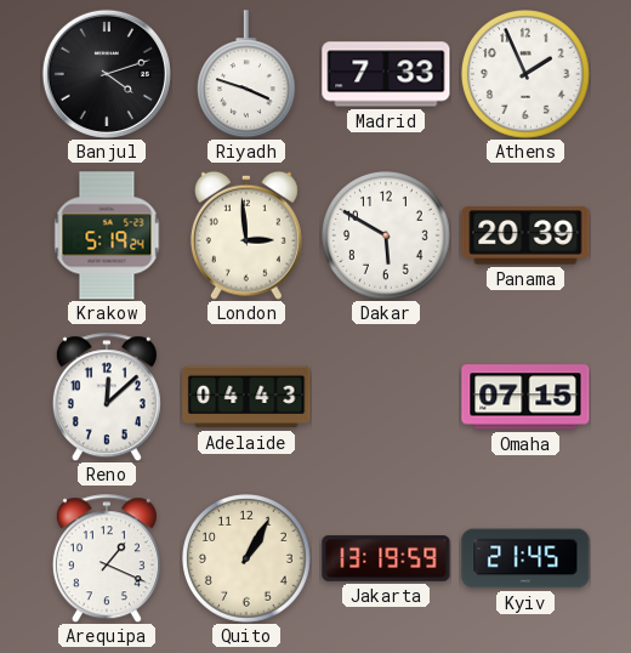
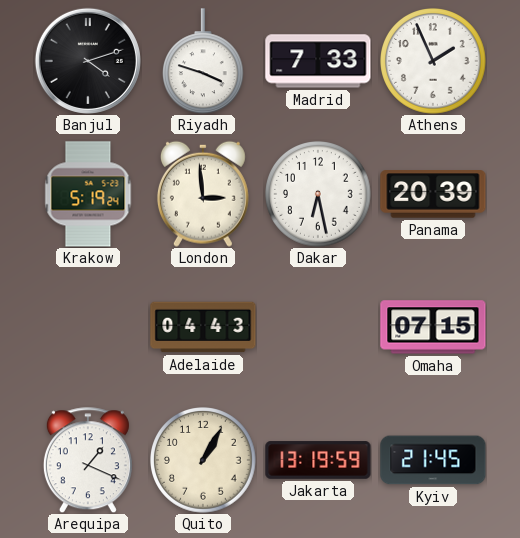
Dakar: 5:50 -> 6:28
Reno: 12:08 -> none
